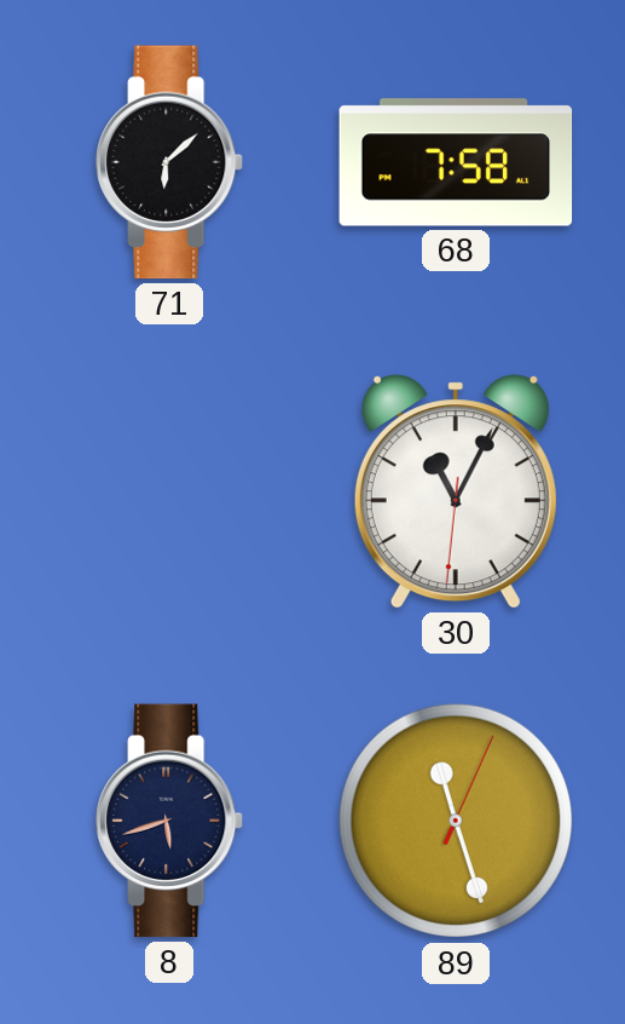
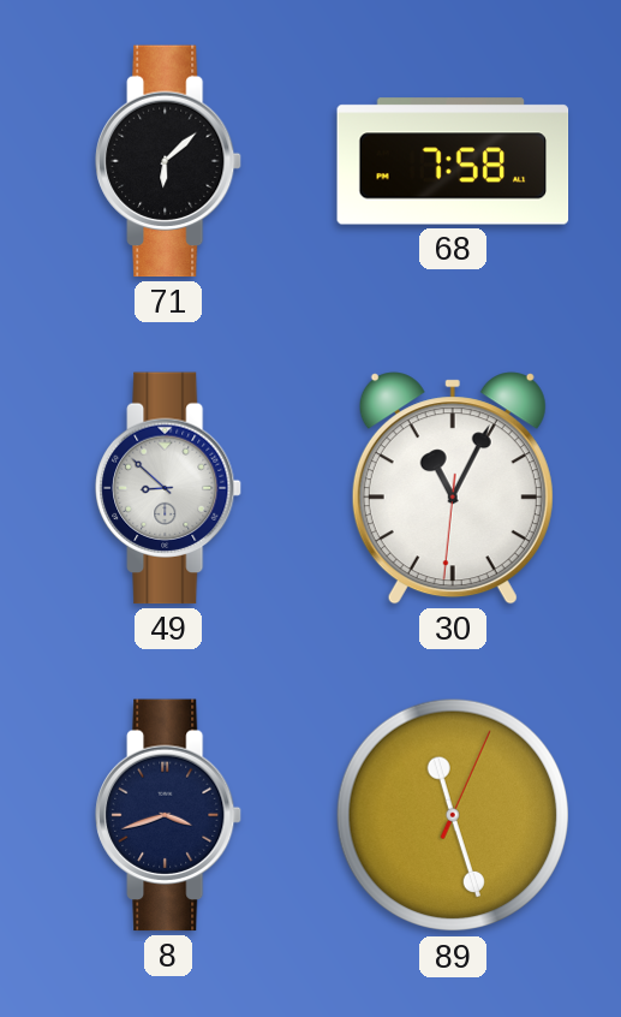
49: none -> 8:52
8: 5:42 -> 3:42
